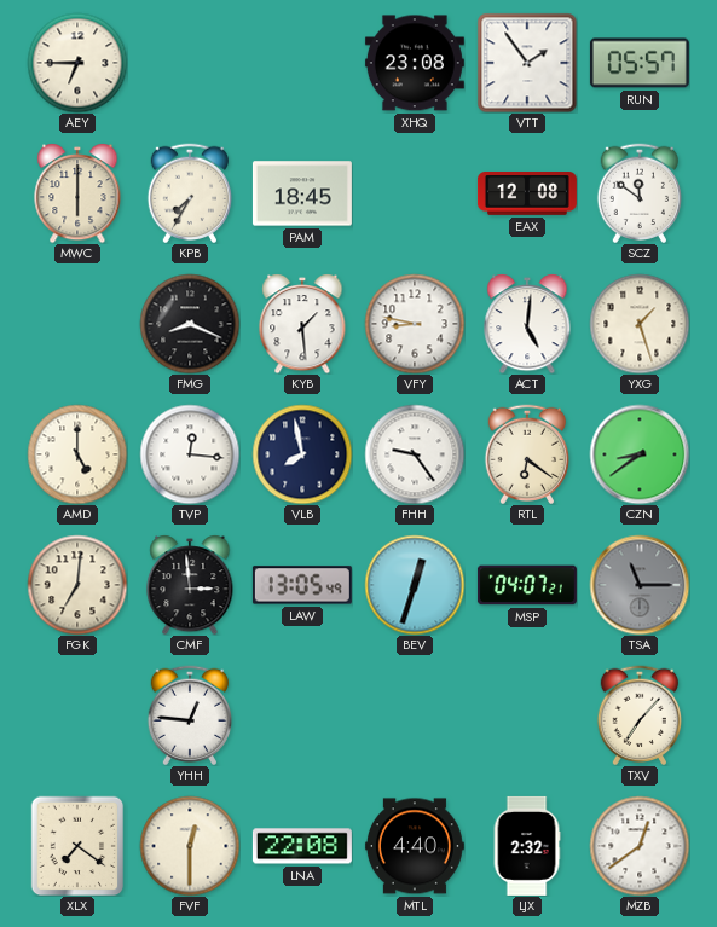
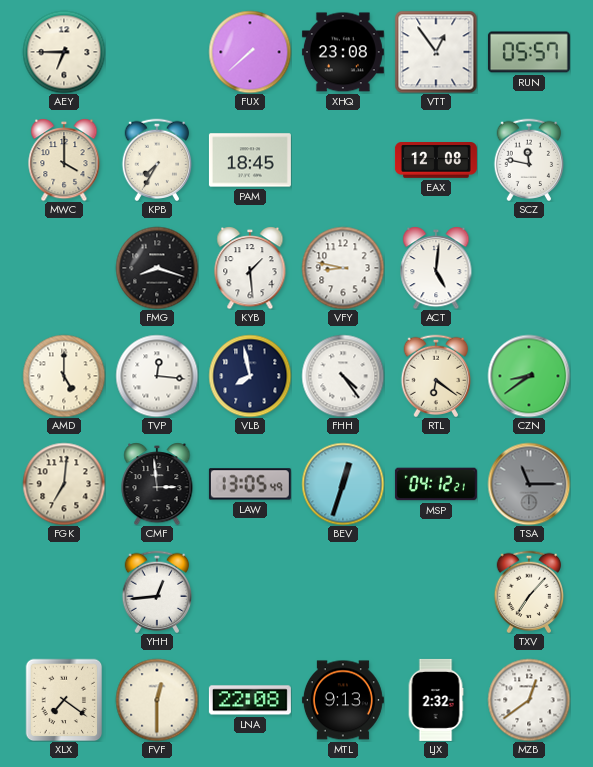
FUX: none -> 7:38
VTT: 1:54 -> 12:54
MWC: 6:00 -> 4:00
SCZ: 11:51 -> 11:47
FMG: 8:19 -> 8:18
YXG: 1:27 -> none
FHH: 9:24 -> 4:24
MSP: 04:07 -> 04:12
YHH: 12:46 -> 12:44
MTL: 4:40 -> 9:13
